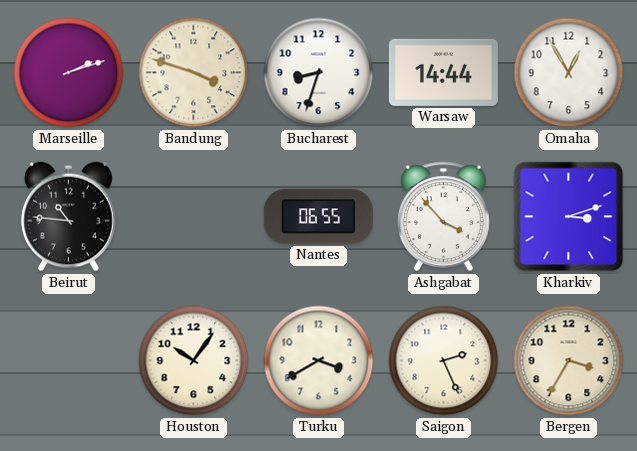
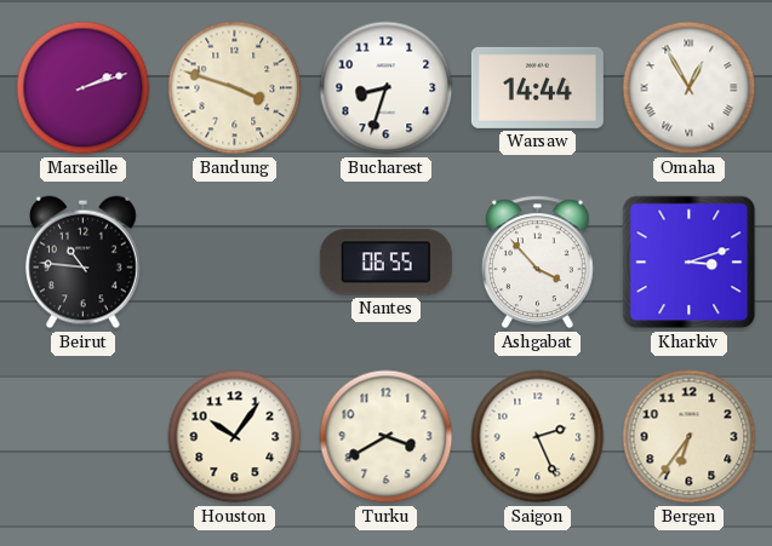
Omaha numerals: Arabic -> Roman
Bergen: 3:35 -> 6:36
